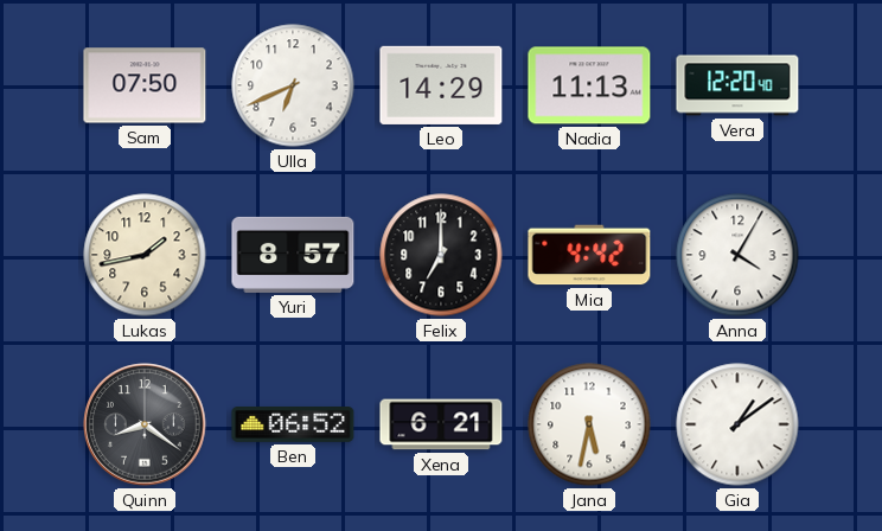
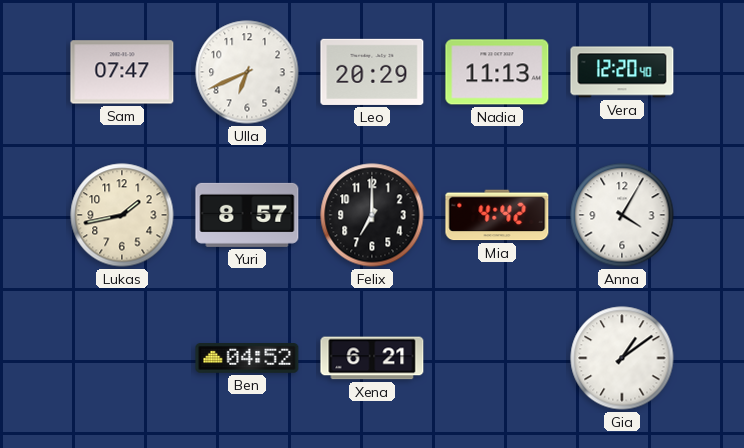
Sam: 07:50 -> 07:47
Leo: 14:29 -> 20:29
Quinn: 8:21 -> none
Ben: 06:52 -> 04:52
Jana: 5:32 -> none
